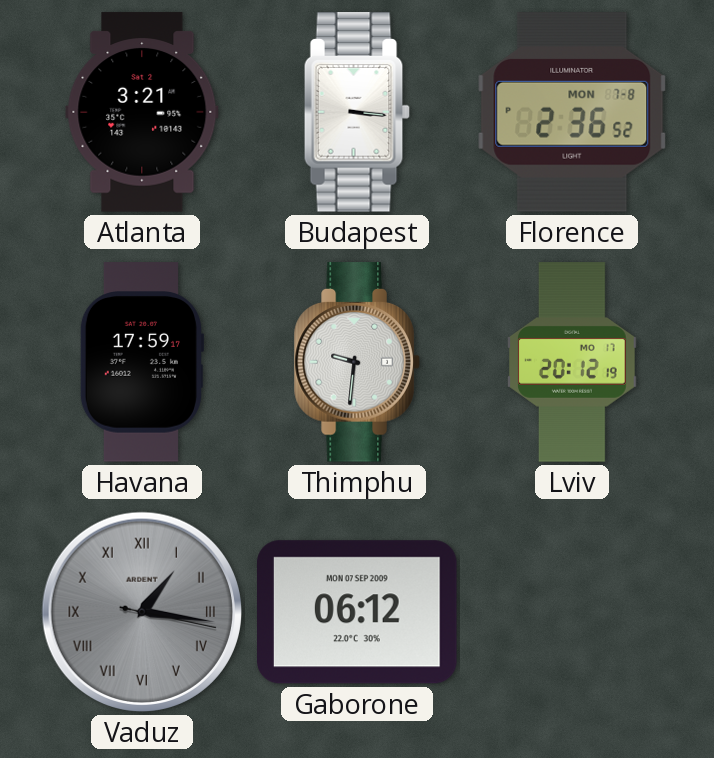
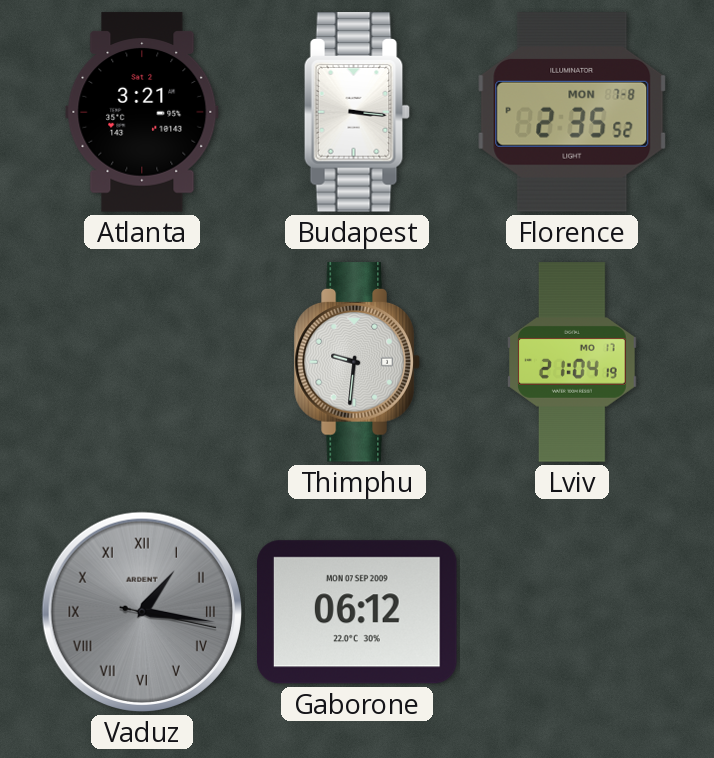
Florence: 2:36 -> 2:35
Havana: 17:59 -> none
Lviv: 20:12 -> 21:04
